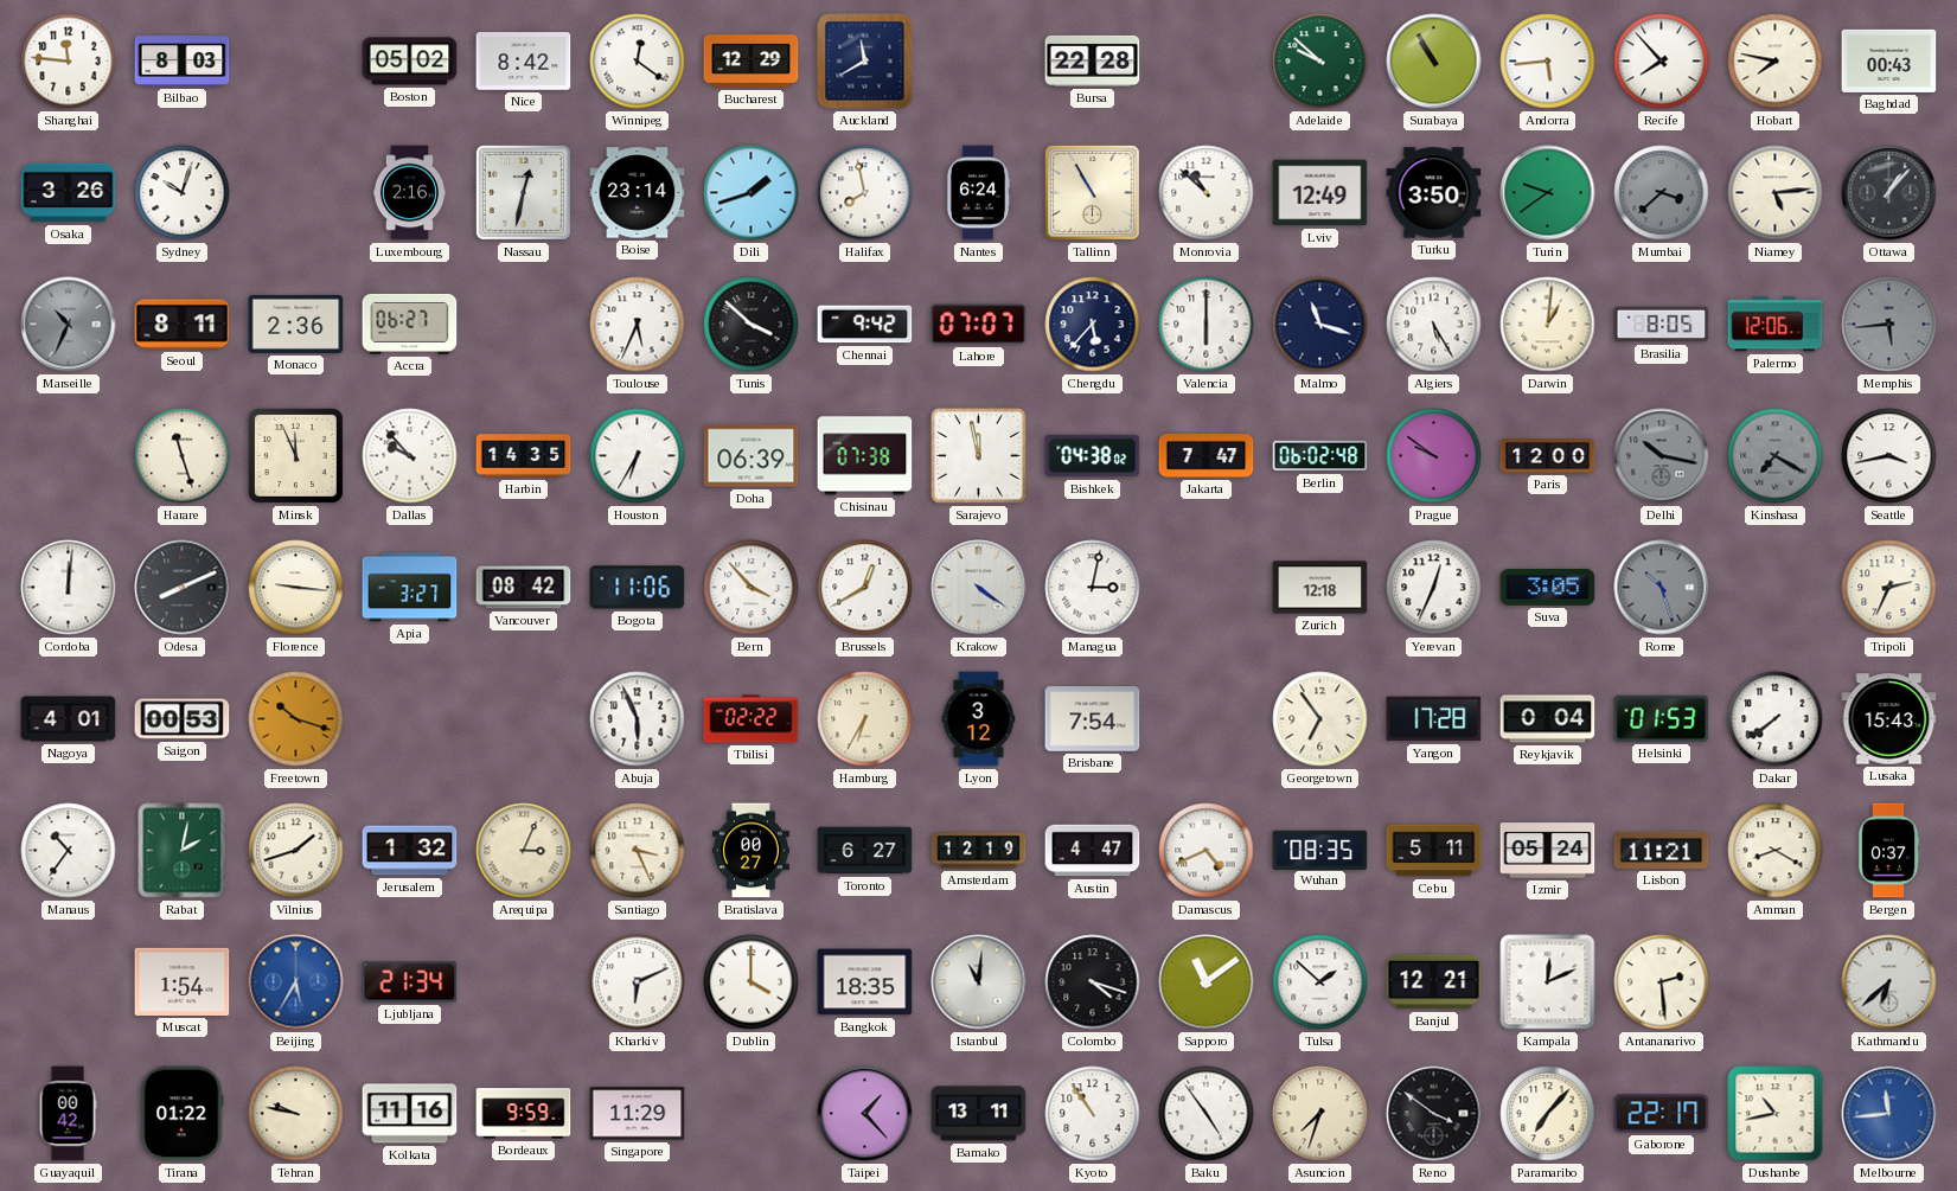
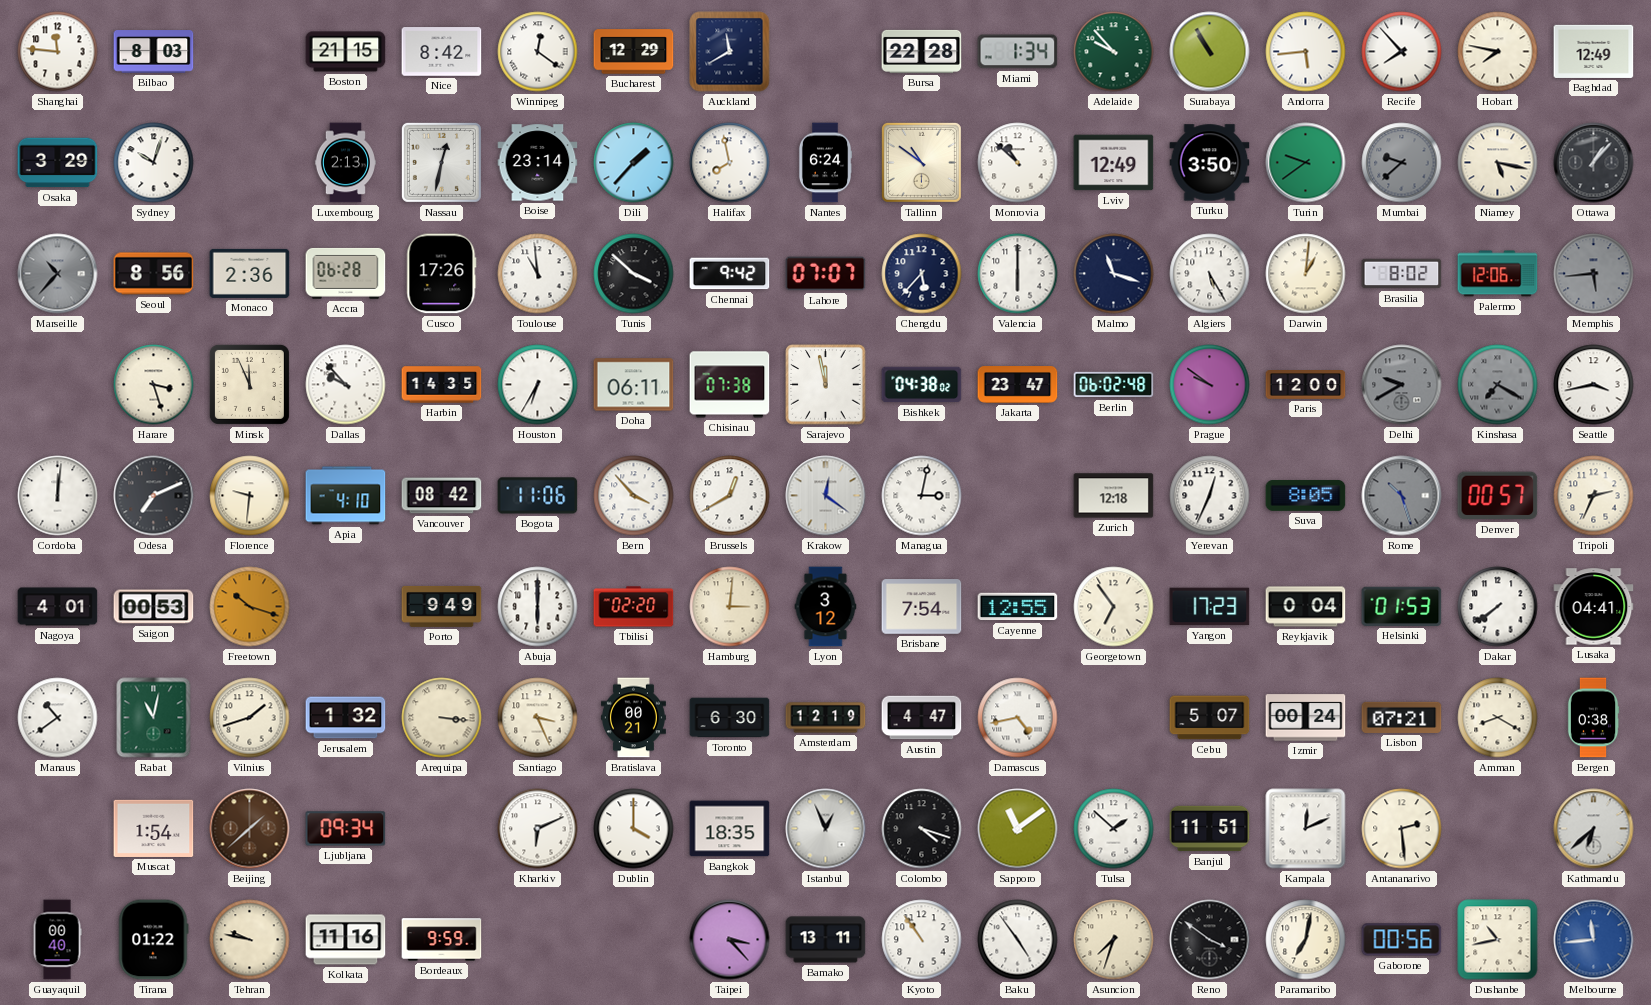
Boston: 05:02 -> 21:15
Miami: none -> 1:34
Adelaide: 9:52 -> 9:53
Baghdad: 00:43 -> 12:49
Osaka: 3:26 -> 3:29
Luxembourg: 2:16 -> 2:13
Dili: 1:42 -> 1:37
Tallinn: 10:55 -> 10:51
Mumbai: 3:38 -> 9:38
Niamey: 5:14 -> 5:17
Marseille: 10:34 -> 10:37
Seoul: 8:11 -> 8:56
Accra: 06:27 -> 06:28
Cusco: none -> 17:26
Toulouse: 5:34 -> 10:59
Brasilia: 8:05 -> 8:02
Harare: 11:27 -> 3:27
Doha: 06:39 -> 06:11
Jakarta: 7:47 -> 23:47
Delhi: 10:17 -> 9:40
Odesa: 8:11 -> 7:11
Florence: 9:16 -> 9:31
Apia: 3:27 -> 4:10
Krakow: 4:21 -> 12:21
Suva: 3:05 -> 8:05
Denver: none -> 00:57
Porto: none -> 9:49
Abuja: 5:56 -> 6:00
Tbilisi: 02:22 -> 02:20
Hamburg: 6:35 -> 3:01
Cayenne: none -> 12:55
Yangon: 17:28 -> 17:23
Lusaka: 15:43 -> 04:41
Manaus: 10:36 -> 10:39
Rabat: 2:02 -> 11:02
Arequipa: 3:04 -> 3:16
Bratislava: 00:27 -> 00:21
Toronto: 6:27 -> 6:30
Damascus: 4:41 -> 4:43
Wuhan: 08:35 -> none
Cebu: 5:11 -> 5:07
Izmir: 05:24 -> 00:24
Lisbon: 11:21 -> 07:21
Bergen: 0:37 -> 0:38
Beijing: 5:35 -> 1:38
Beijing dial: blue -> brown
Ljubljana: 21:34 -> 09:34
Istanbul: 11:01 -> 12:56
Banjul: 12:21 -> 11:51
Guayaquil: 00:42 -> 00:40
Singapore: 11:29 -> none
Taipei: 1:23 -> 3:23
Paramaribo: 7:07 -> 7:02
Gaborone: 22:17 -> 00:56
